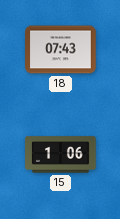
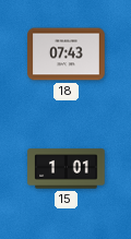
15: 1:06 -> 1:01
